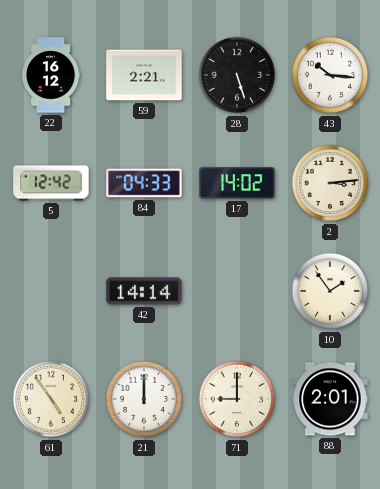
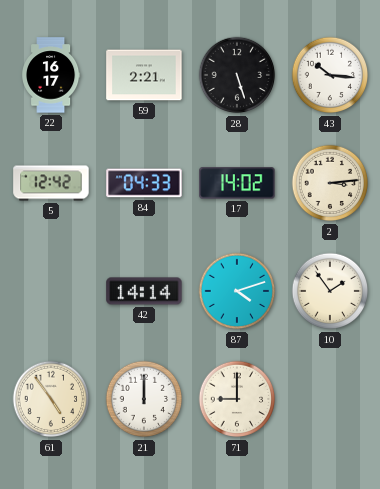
22: 16:12 -> 16:17
87: none -> 4:12
88: 2:01 -> none
